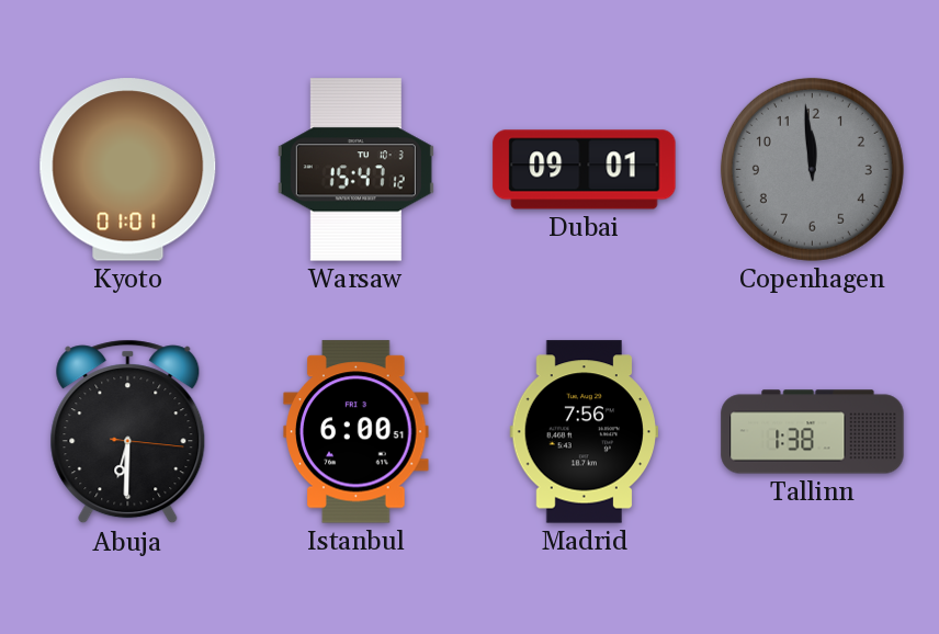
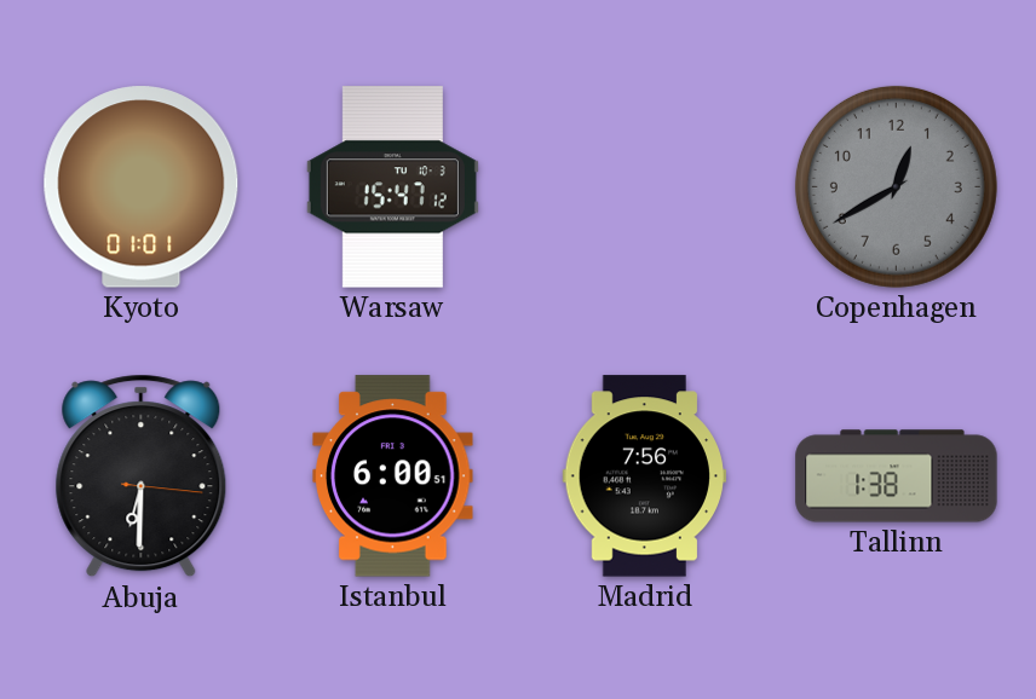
Dubai: 09:01 -> none
Copenhagen: 11:59 -> 12:40
